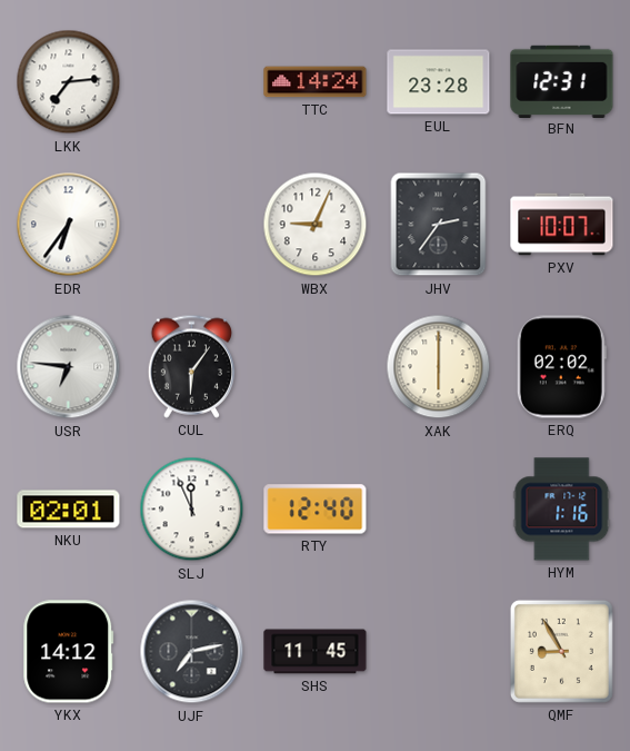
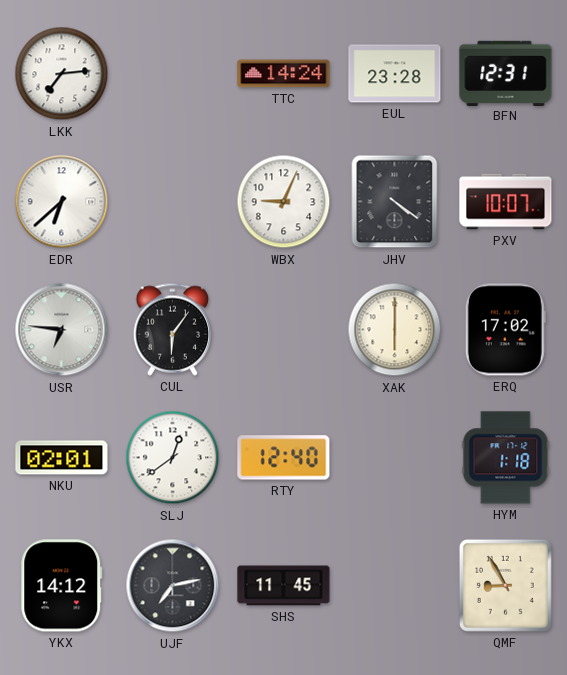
EDR: 6:36 -> 6:38
JHV: 2:36 -> 4:21
ERQ: 02:02 -> 17:02
SLJ: 11:56 -> 12:39
HYM: 1:16 -> 1:18
